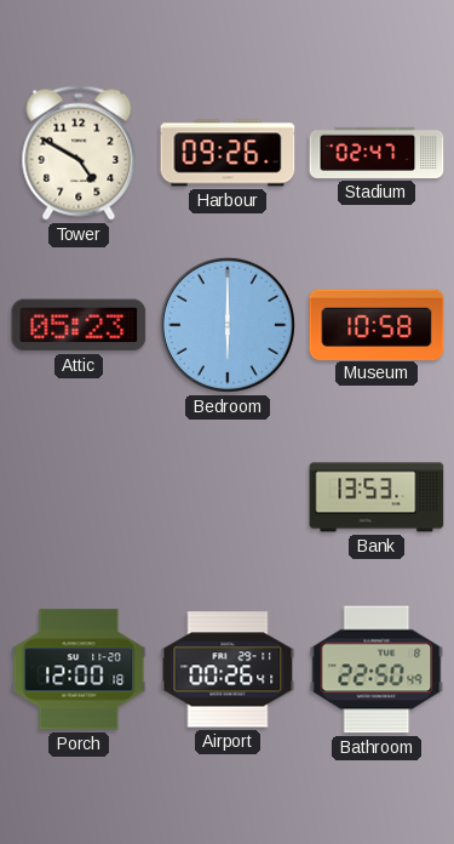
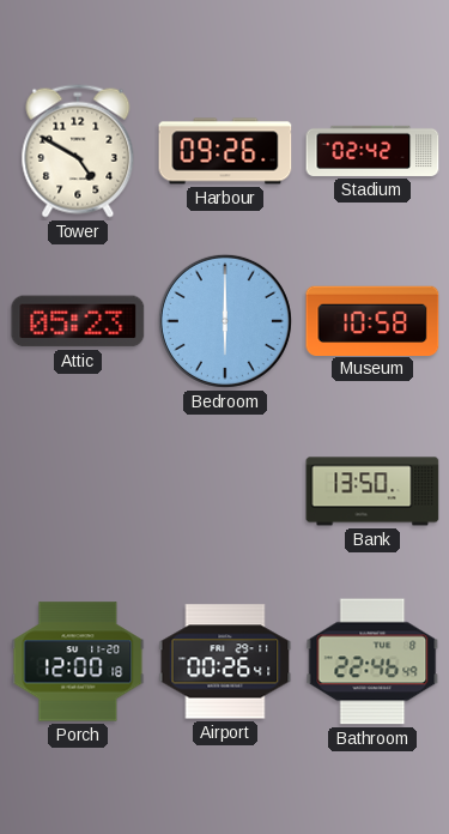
Stadium: 02:47 -> 02:42
Bank: 13:53 -> 13:50
Bathroom: 22:50 -> 22:46
